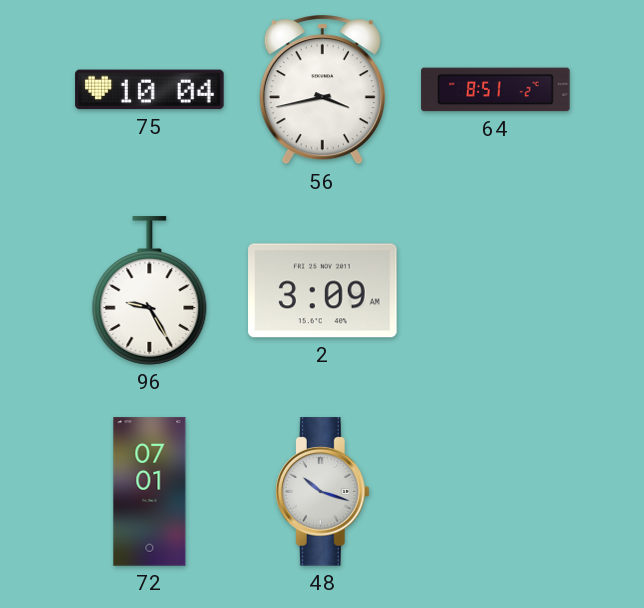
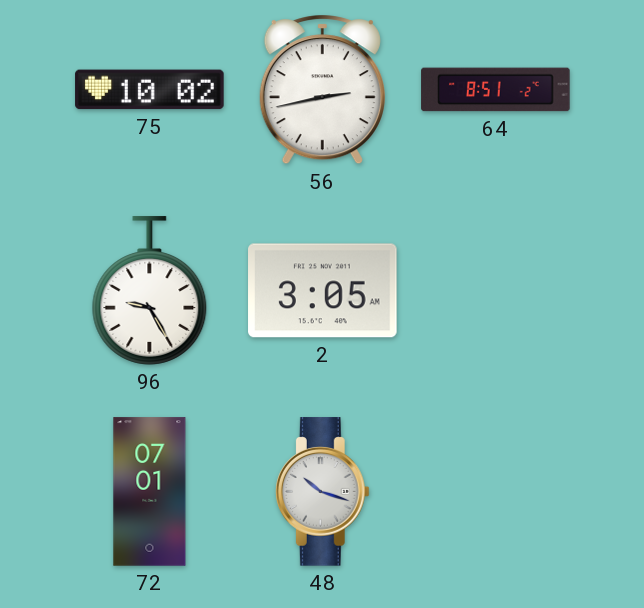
75: 10:04 -> 10:02
56: 3:43 -> 2:43
2: 3:09 -> 3:05
